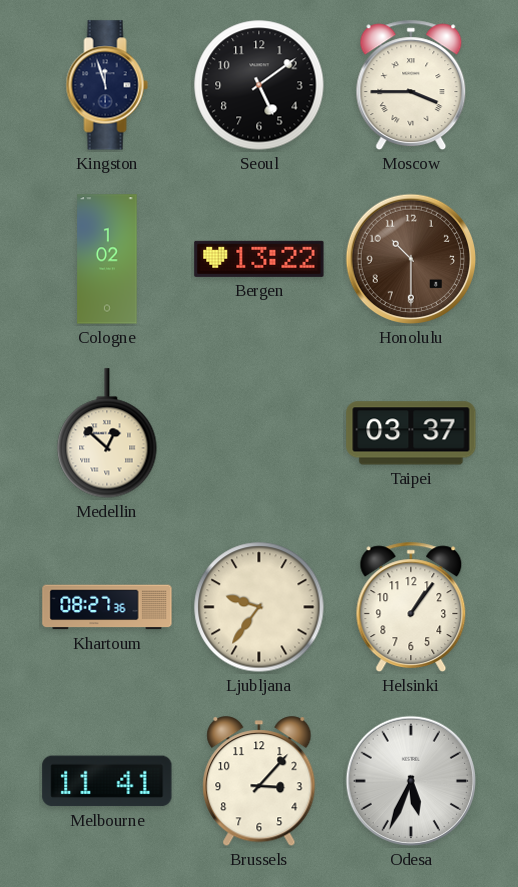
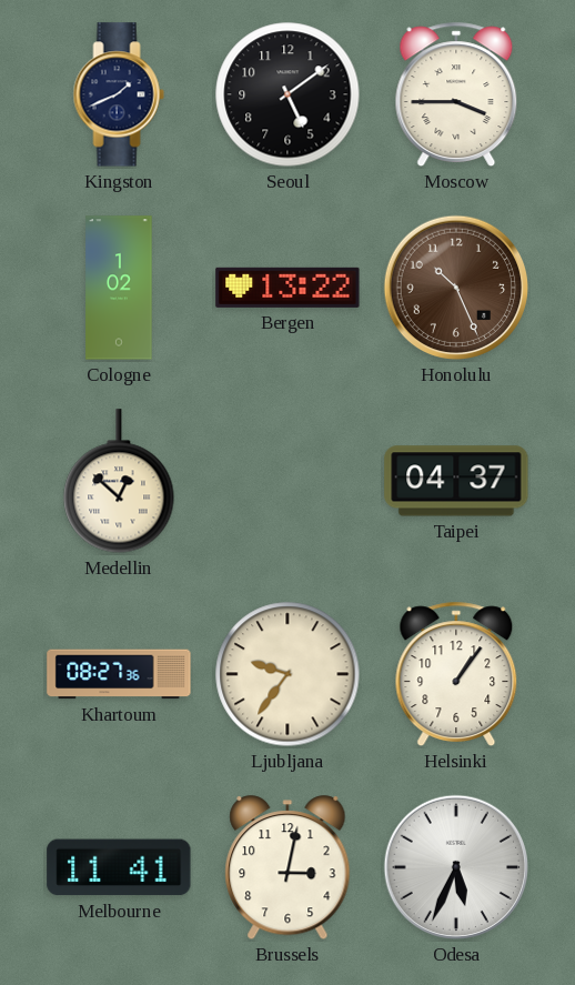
Kingston: 11:57 -> 1:41
Honolulu: 10:30 -> 10:26
Taipei: 03:37 -> 04:37
Brussels: 3:07 -> 3:02
